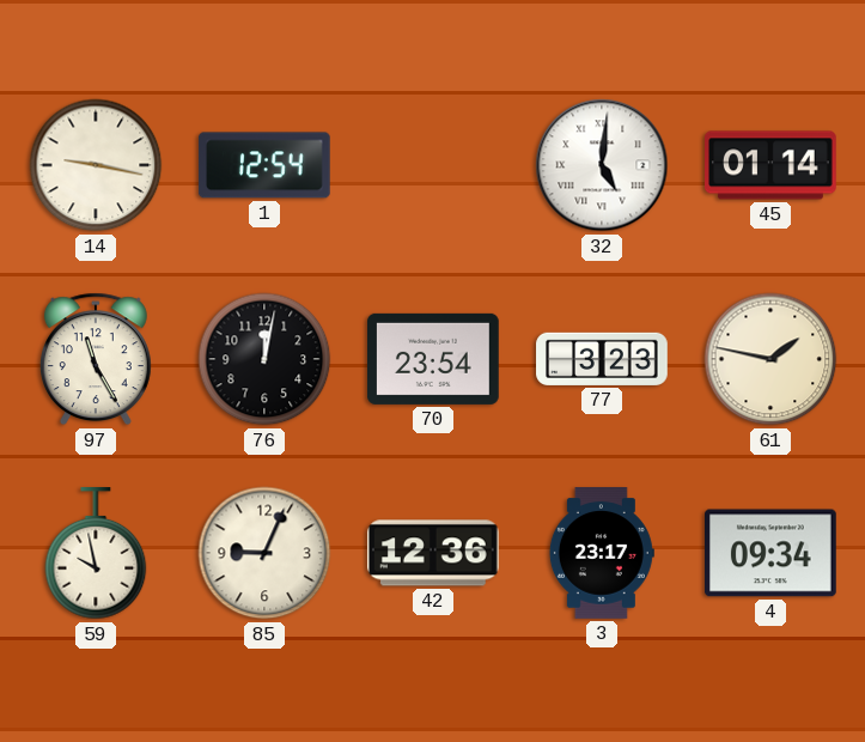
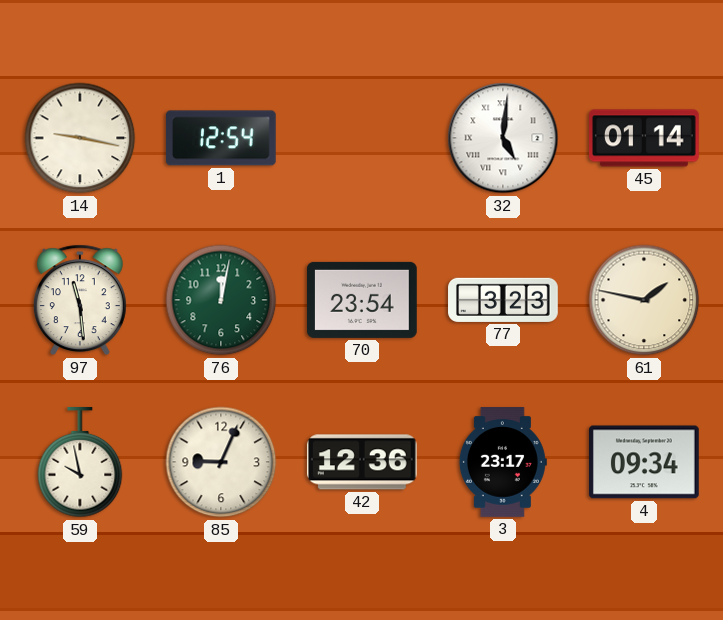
97: 11:25 -> 11:29
76 dial: black -> green
